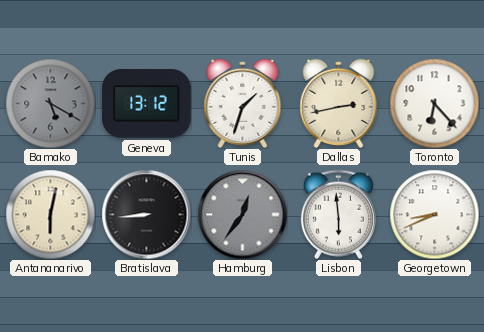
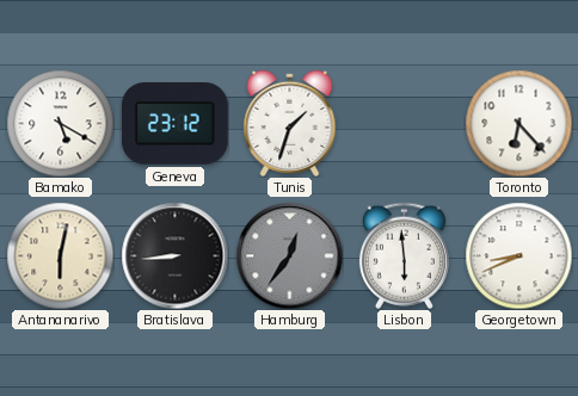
Bamako dial: grey -> white
Geneva: 13:12 -> 23:12
Dallas: 2:43 -> none
